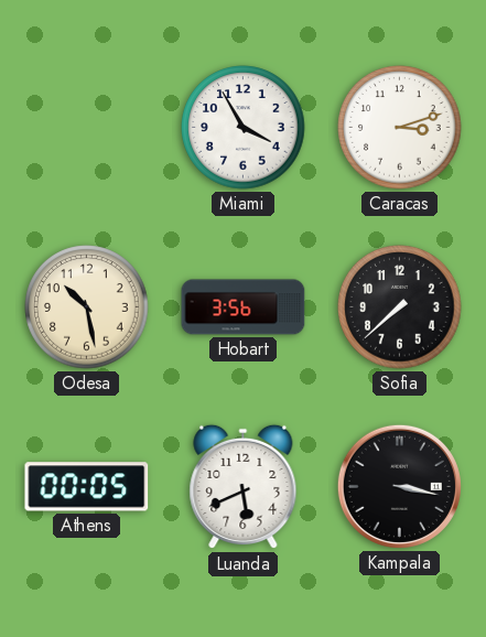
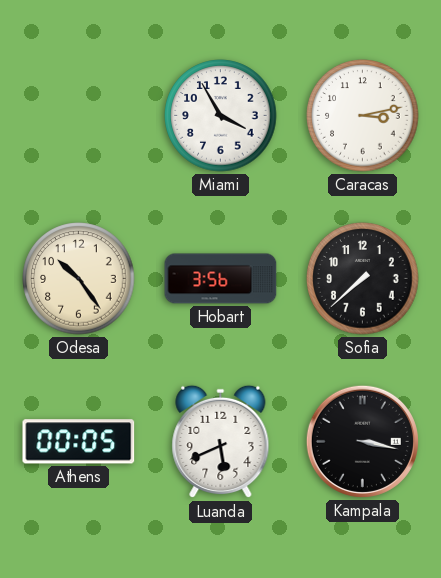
Caracas: 3:12 -> 3:13
Odesa: 10:28 -> 10:24
